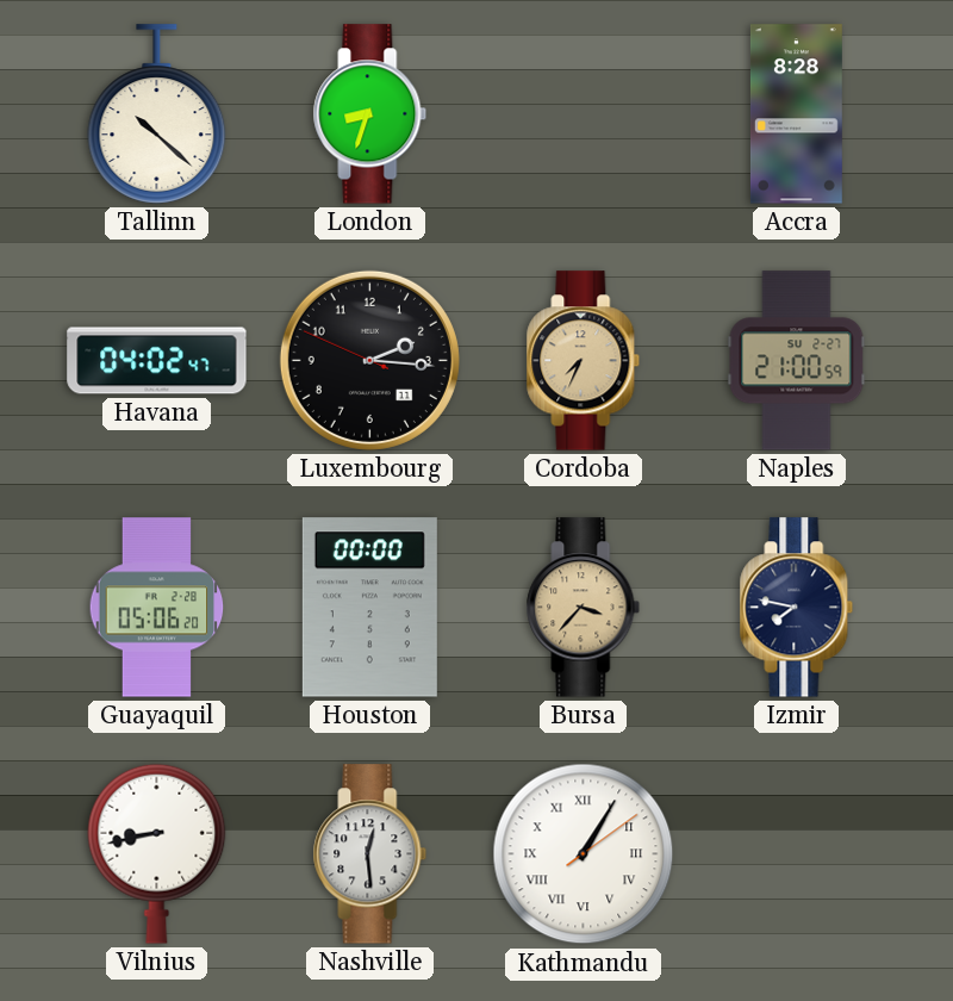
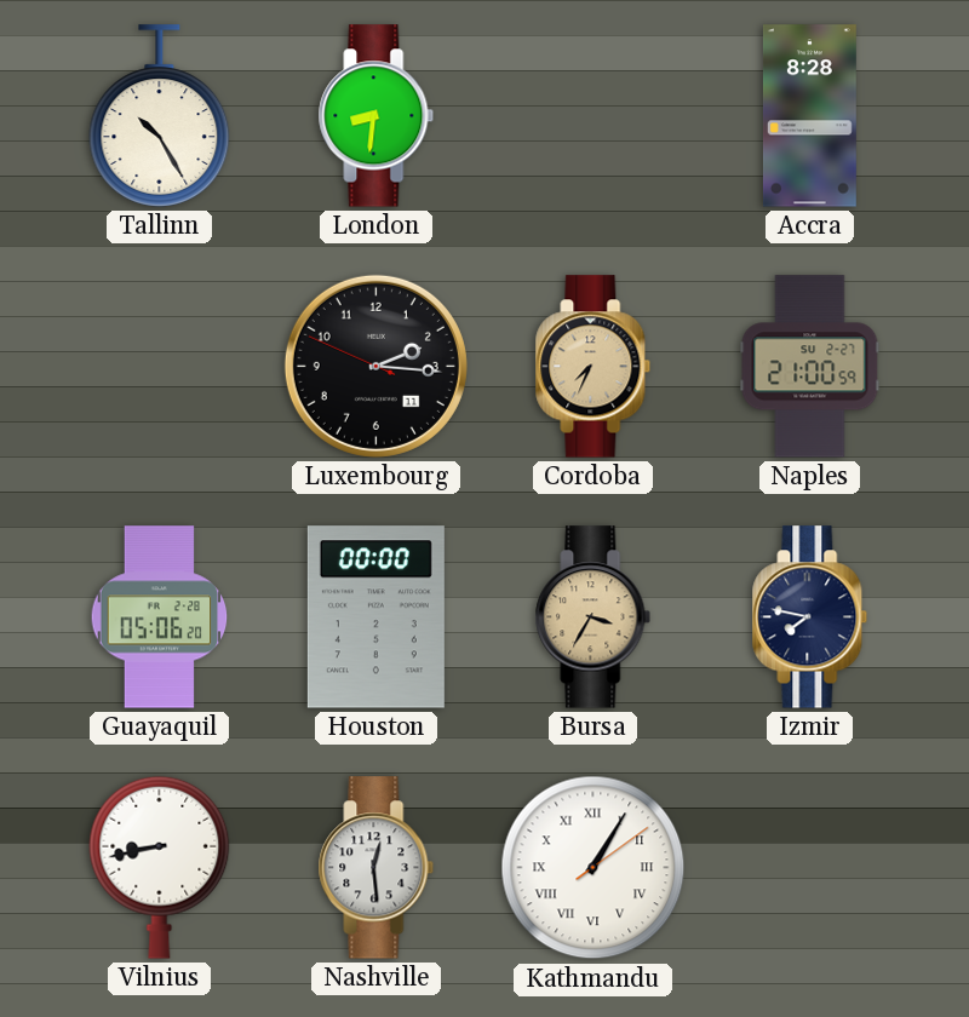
Tallinn: 10:22 -> 10:25
London: 8:33 -> 8:31
Havana: 04:02 -> none
Bursa: 3:37 -> 3:35
